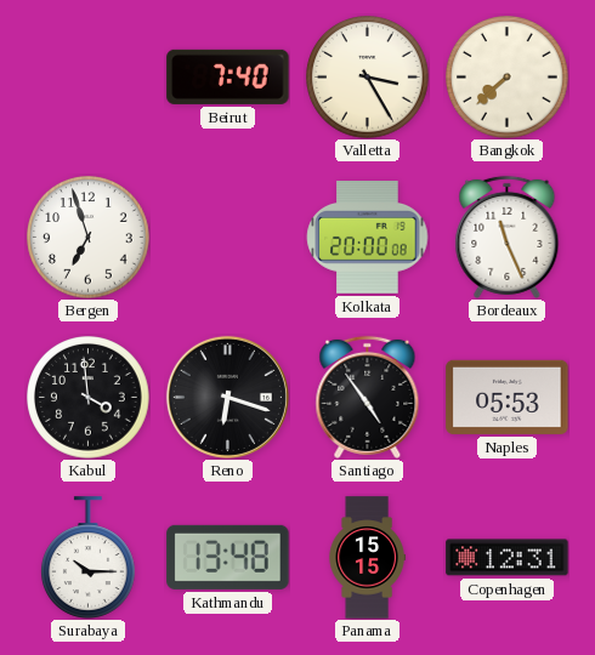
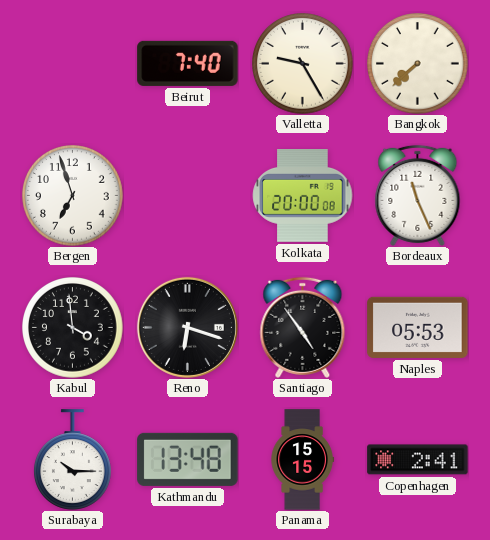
Valletta: 3:25 -> 9:25
Copenhagen: 12:31 -> 2:41
